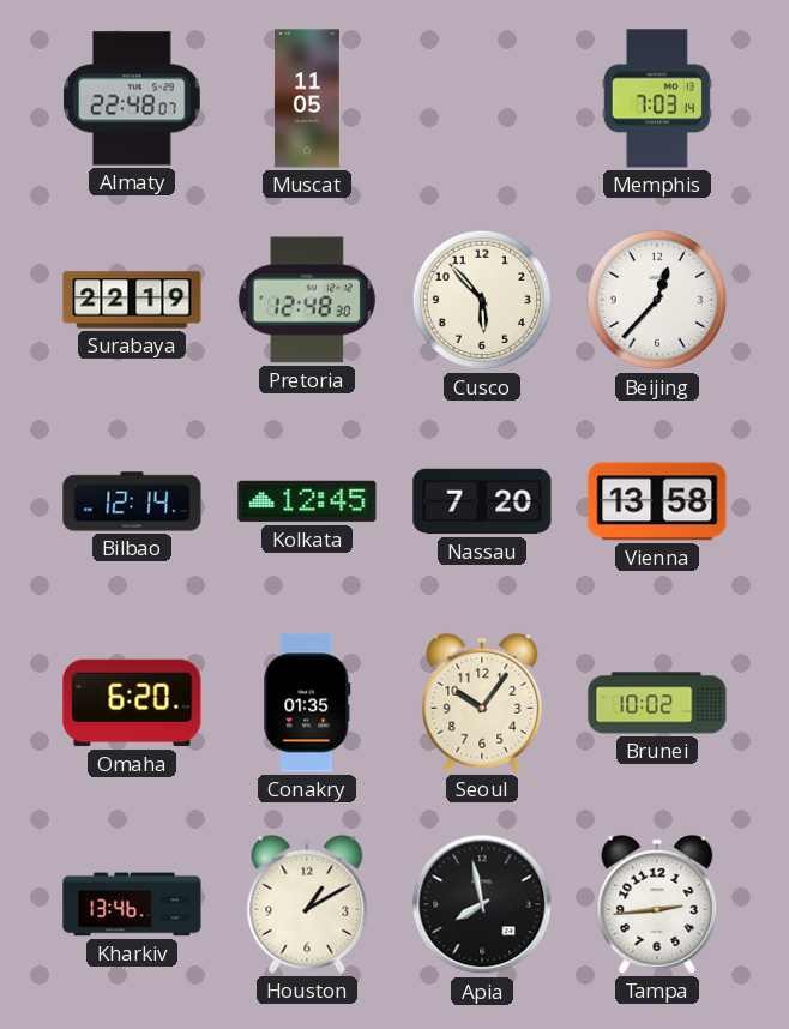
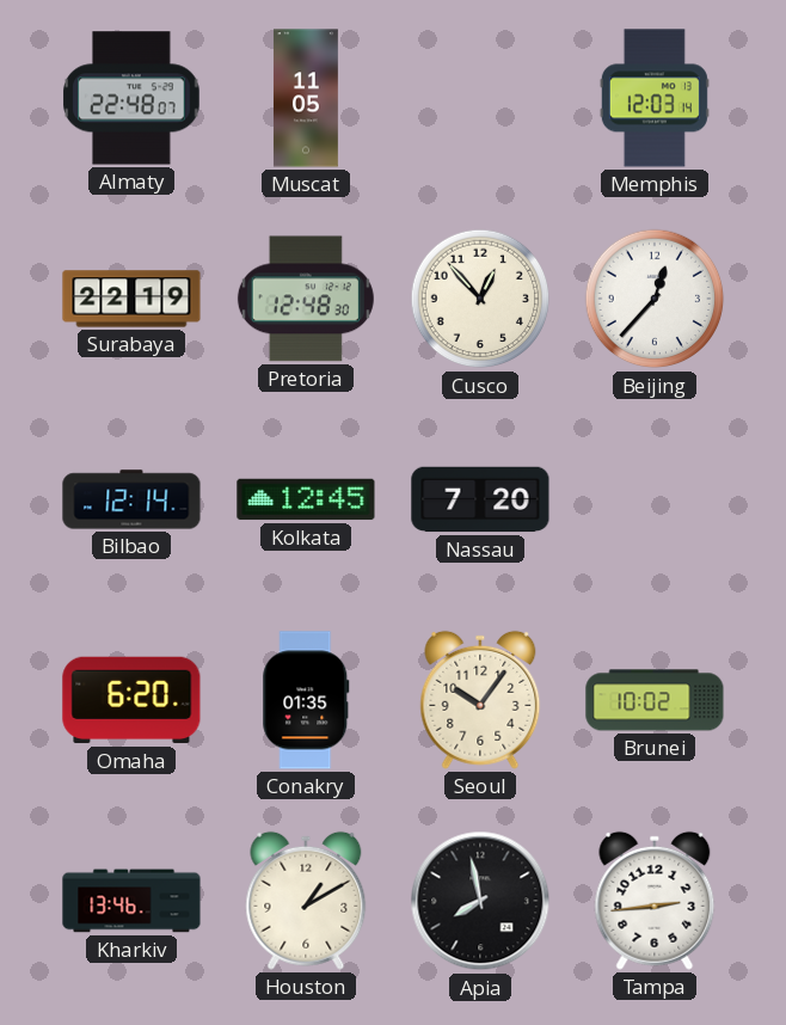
Memphis: 7:03 -> 12:03
Cusco: 5:53 -> 12:53
Vienna: 13:58 -> none
